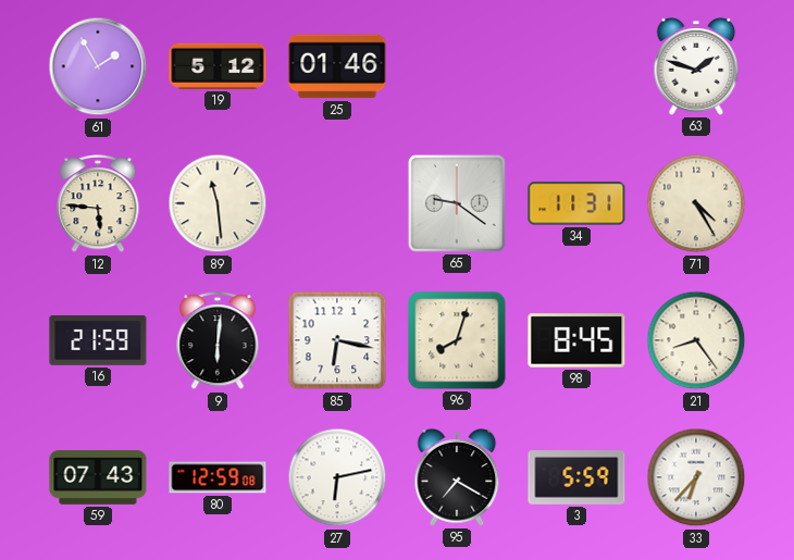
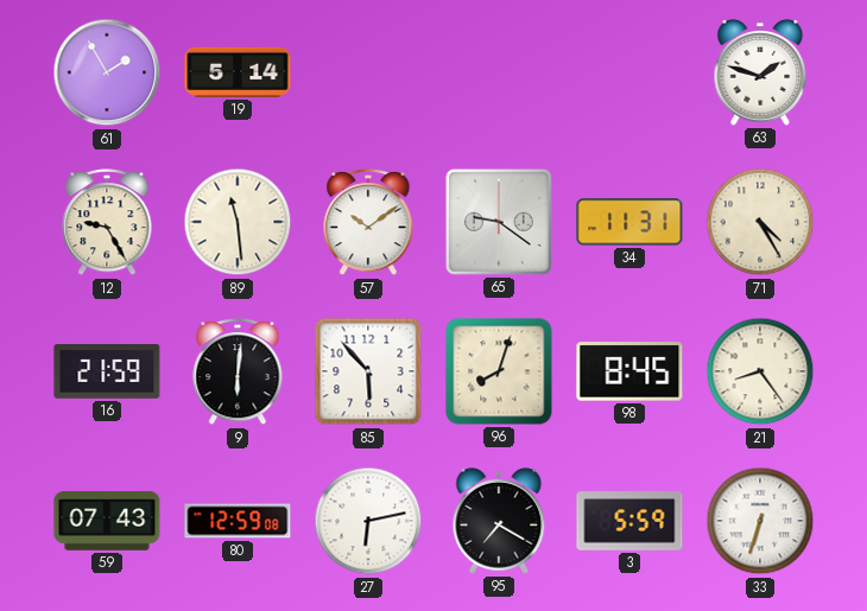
19: 5:12 -> 5:14
25: 01:46 -> none
12: 5:46 -> 9:25
57: none -> 10:09
85: 6:17 -> 5:53
33: 6:37 -> 6:33
